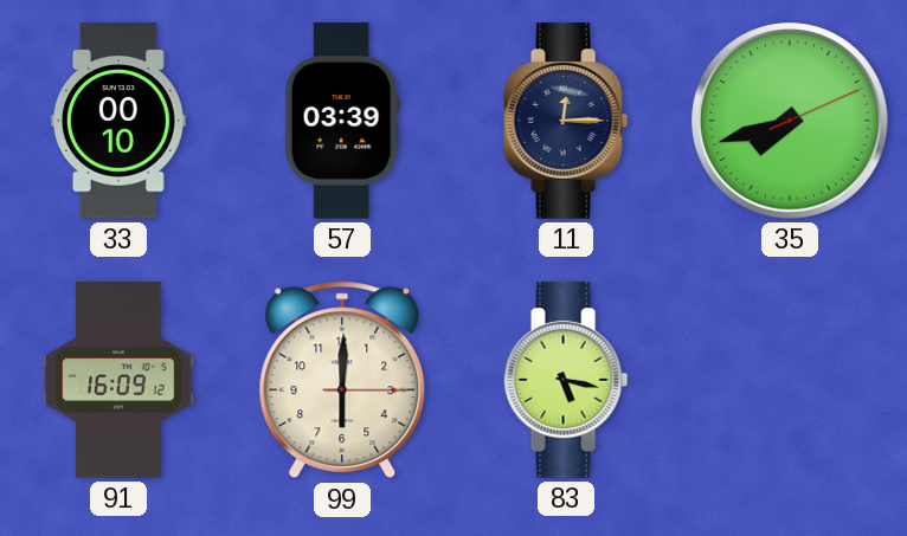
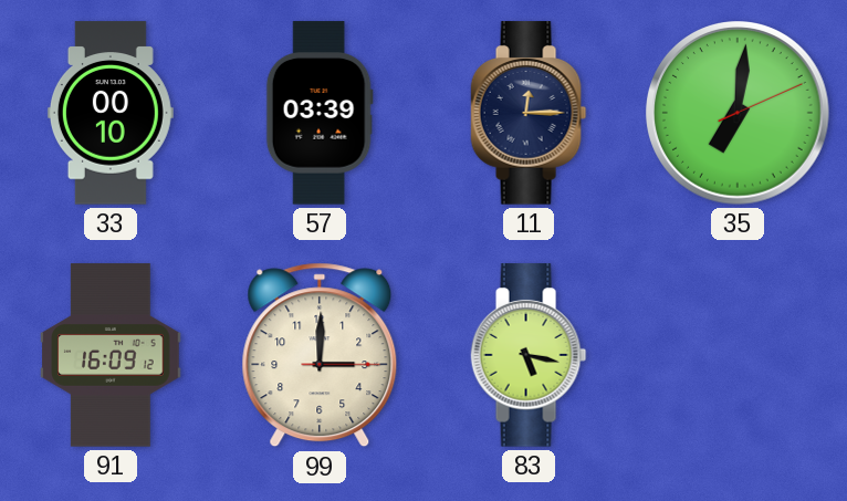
35: 7:42 -> 7:01
99: 6:00 -> 3:00
